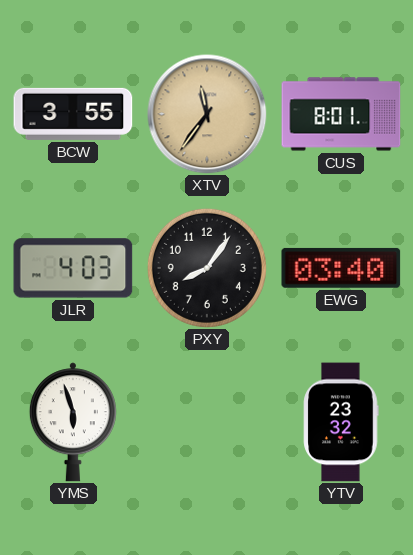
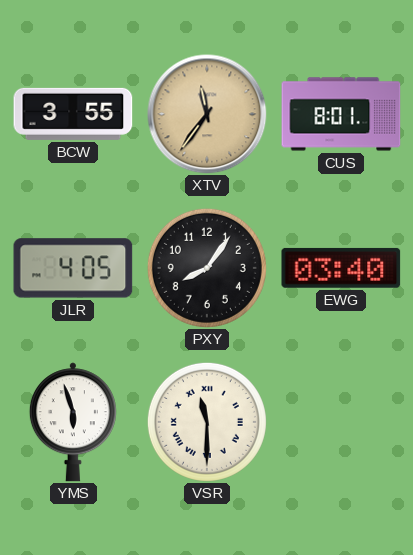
JLR: 4:03 -> 4:05
VSR: none -> 11:30
YTV: 23:32 -> none
